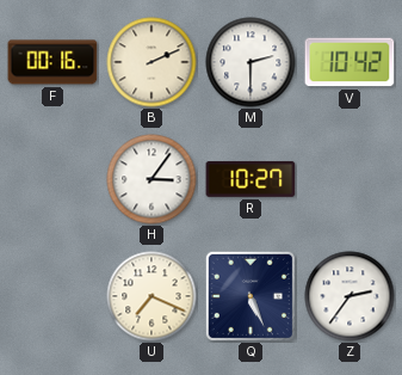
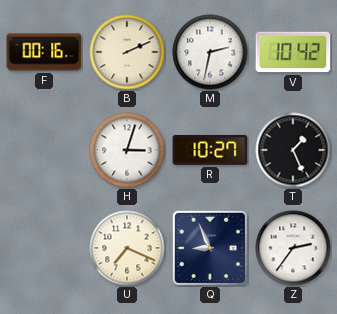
M: 2:30 -> 2:32
H: 3:06 -> 3:03
T: none -> 1:26
Q: 5:26 -> 8:56
